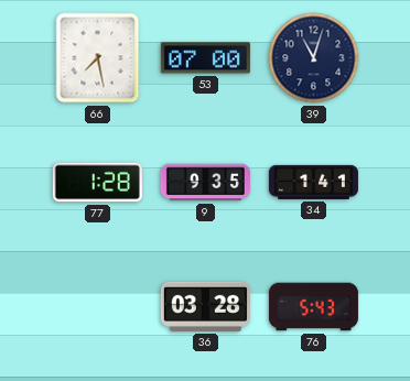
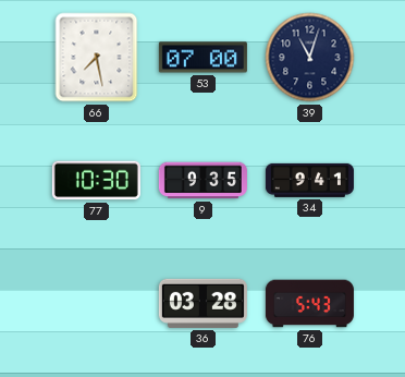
77: 1:28 -> 10:30
34: 1:41 -> 9:41
